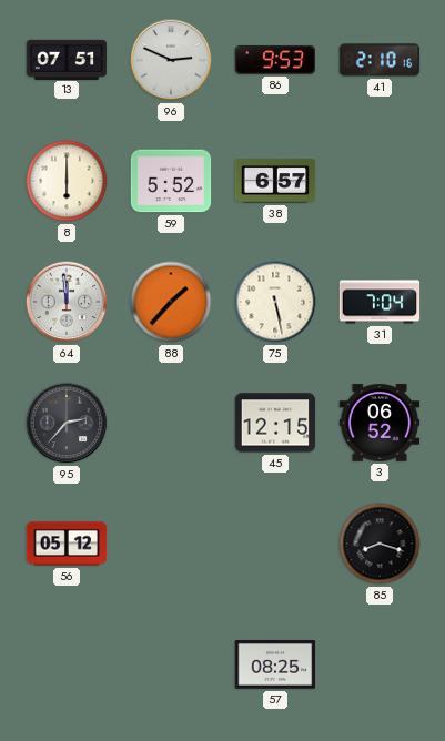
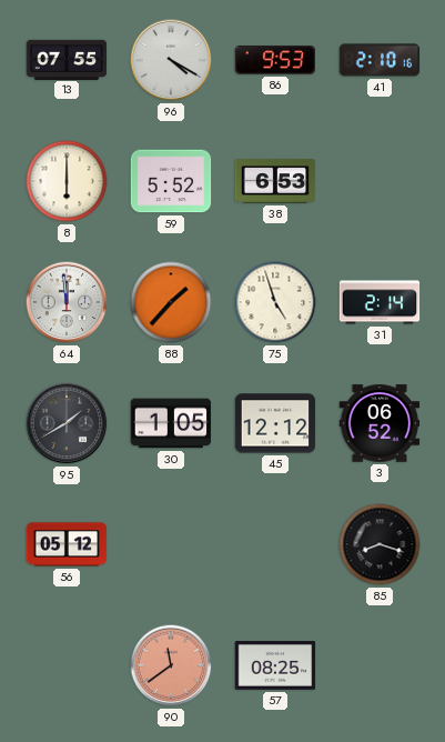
13: 07:51 -> 07:55
96: 2:49 -> 4:20
38: 6:57 -> 6:53
75: 5:28 -> 4:57
31: 7:04 -> 2:14
95: 2:37 -> 1:40
30: none -> 1:05
45: 12:15 -> 12:12
90: none -> 11:39
